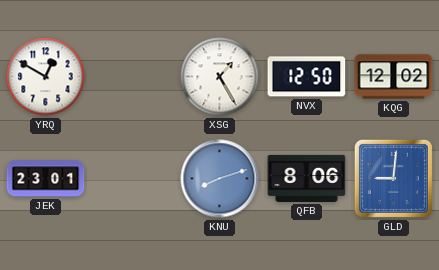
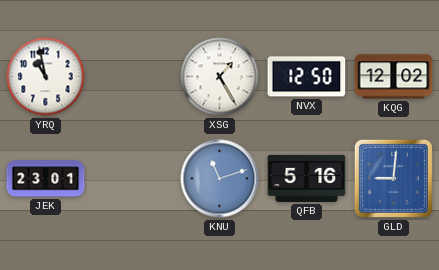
YRQ: 12:50 -> 10:58
KNU: 8:12 -> 11:12
QFB: 8:06 -> 5:16
